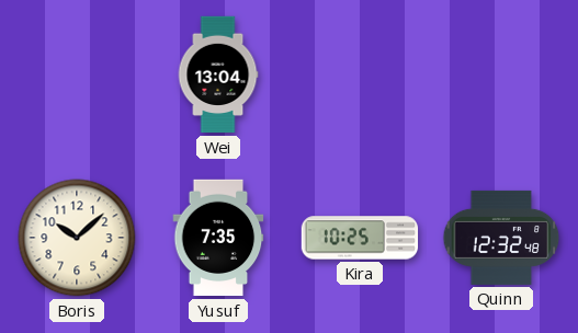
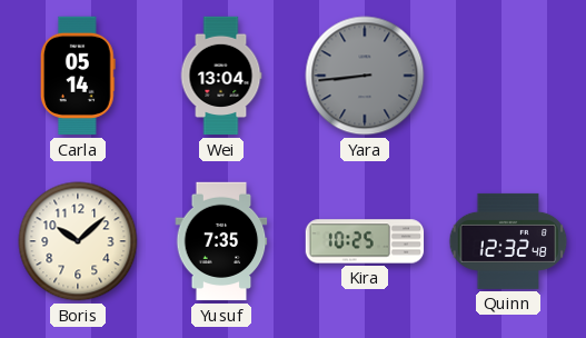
Carla: none -> 05:14
Yara: none -> 8:44
